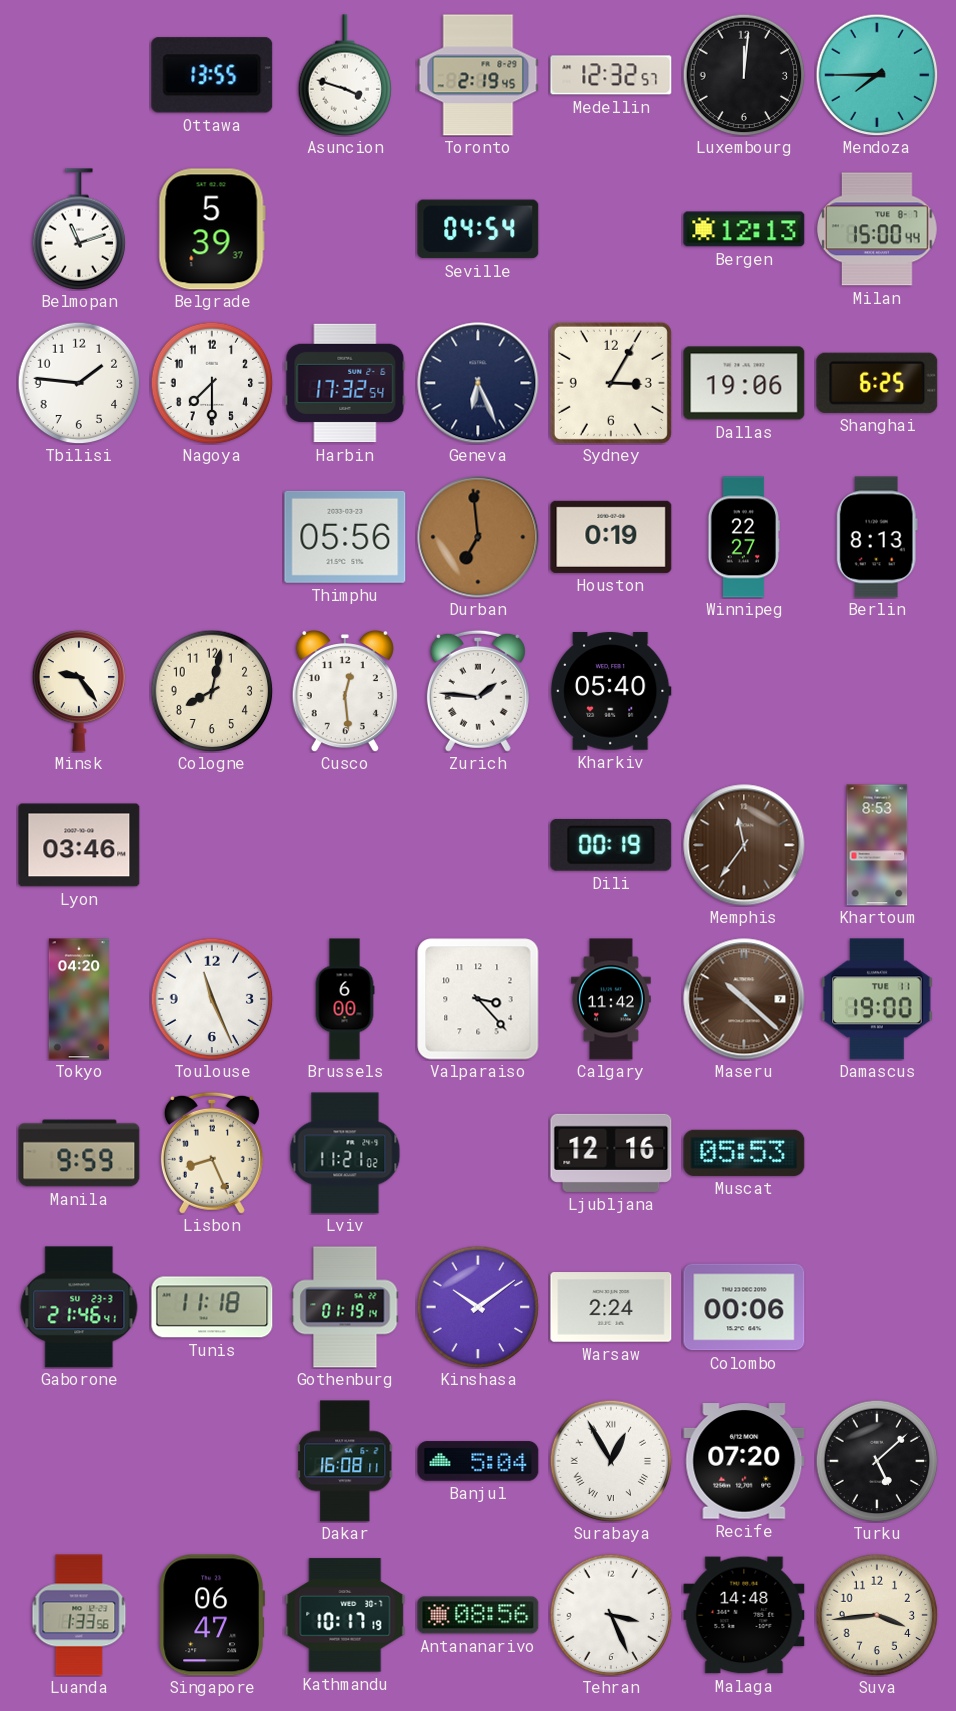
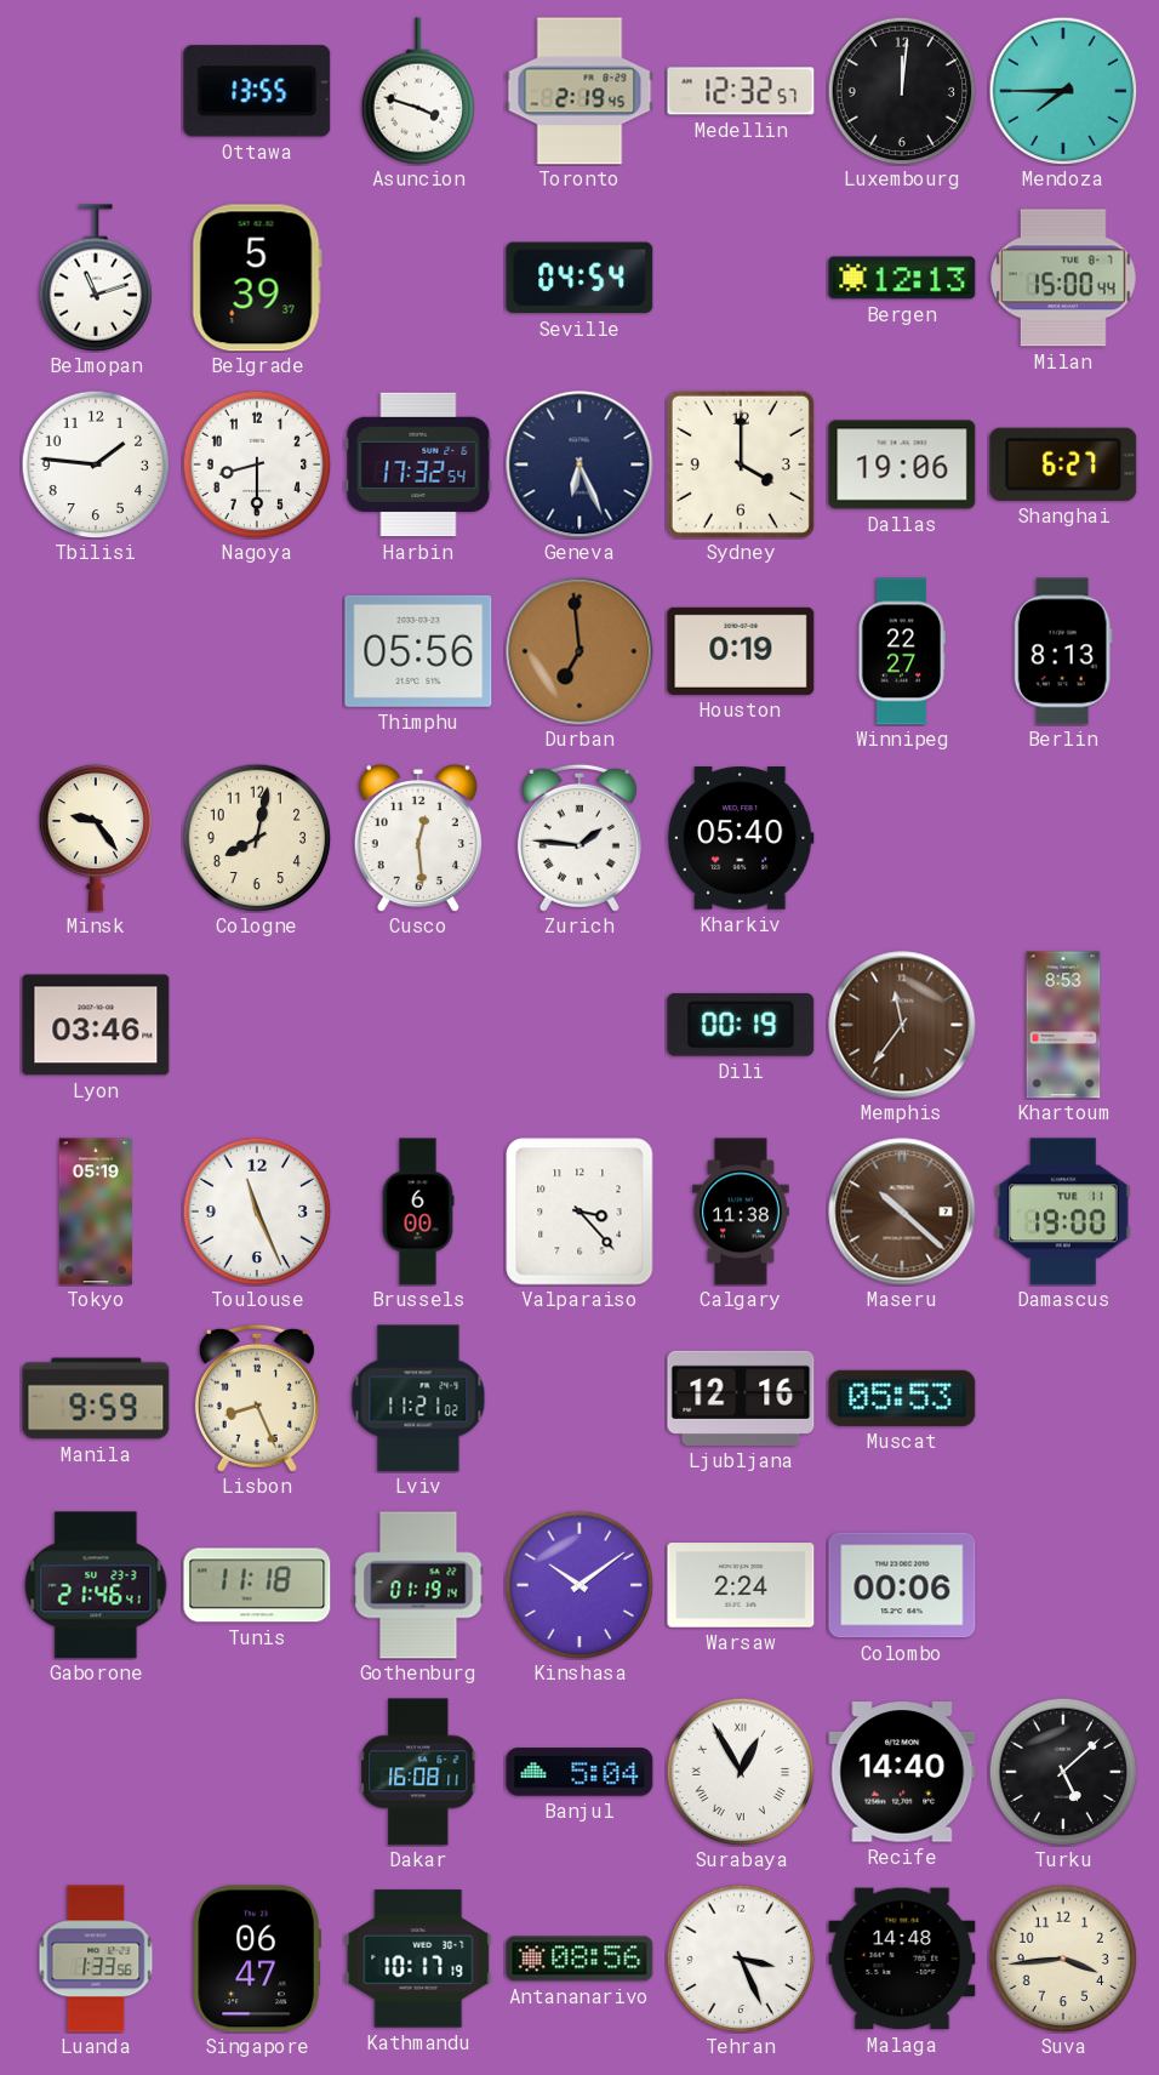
Nagoya: 7:30 -> 8:30
Sydney: 3:05 -> 4:00
Shanghai: 6:25 -> 6:27
Tokyo: 04:20 -> 05:19
Calgary: 11:42 -> 11:38
Recife: 07:20 -> 14:40
